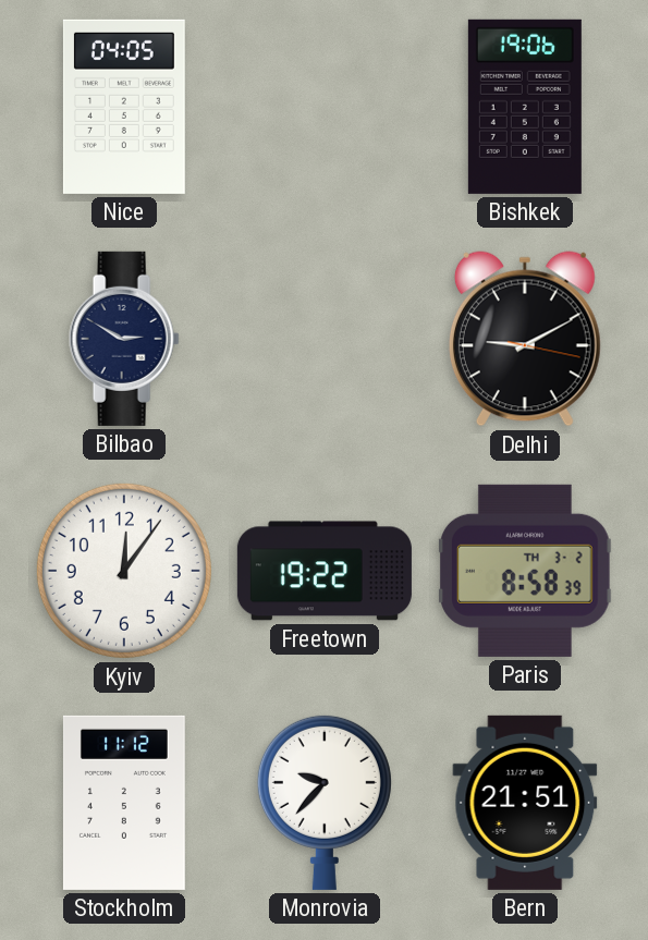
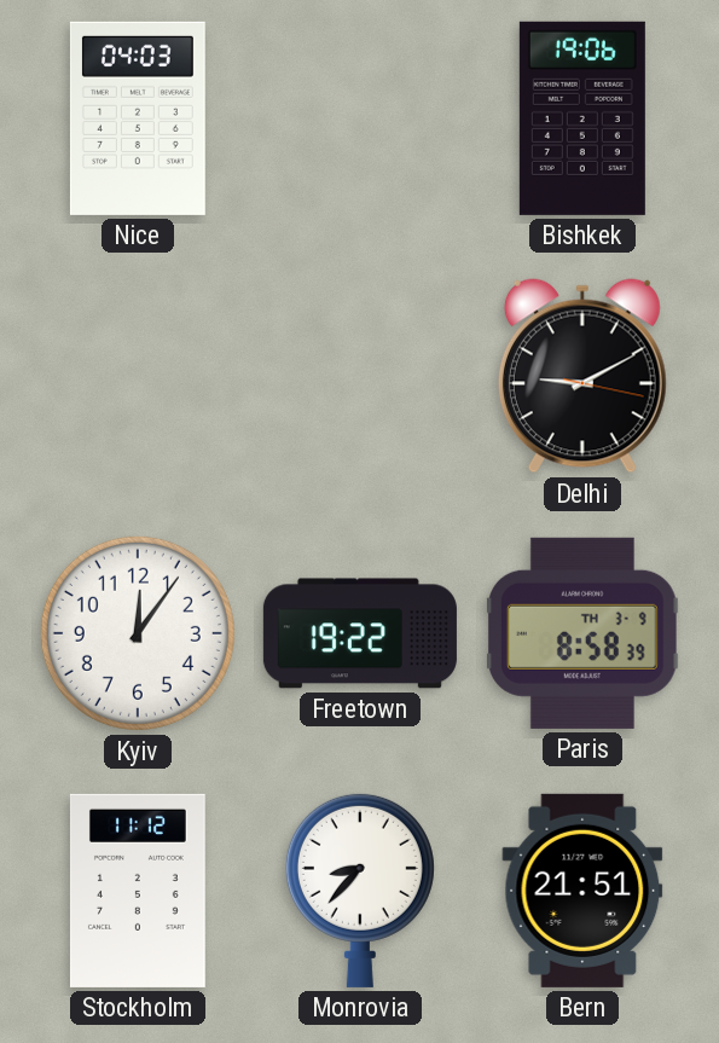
Nice: 04:05 -> 04:03
Bilbao: 2:50 -> none
Paris date: TH 3-2 -> TH 3-9
Monrovia: 9:37 -> 8:37
